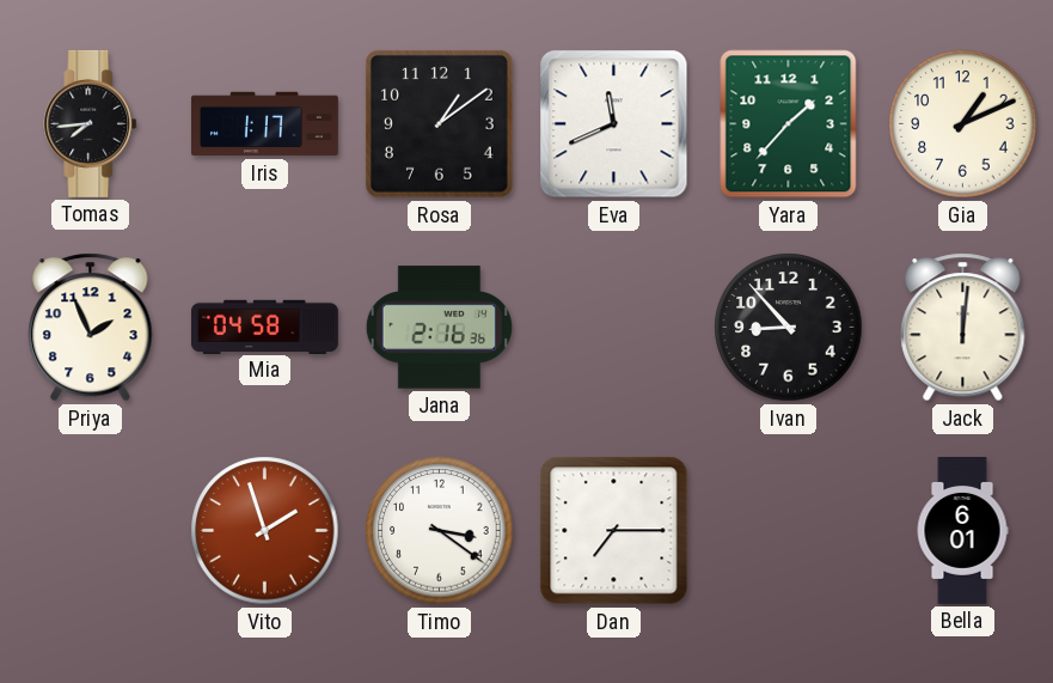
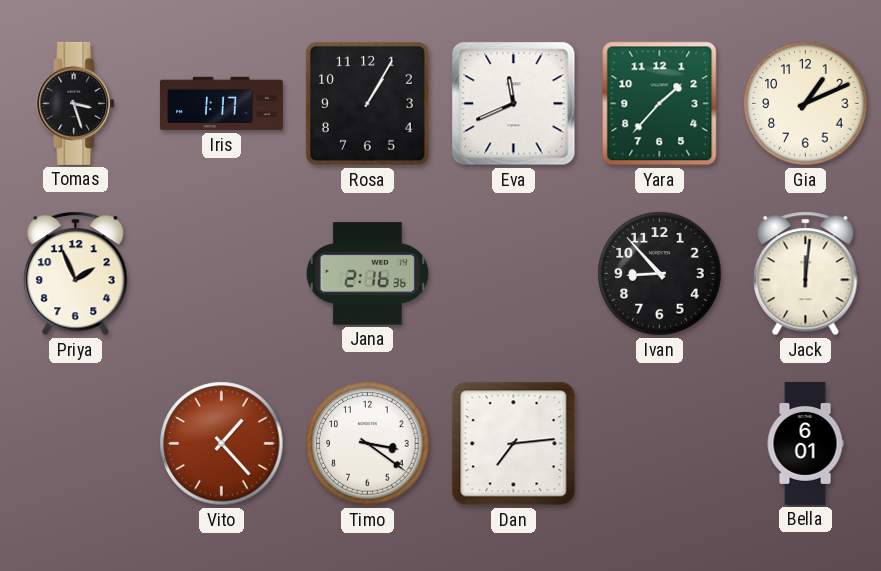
Tomas: 7:44 -> 3:27
Rosa: 1:09 -> 1:05
Mia: 04:58 -> none
Vito: 1:57 -> 1:23
Dan: 7:15 -> 7:14
